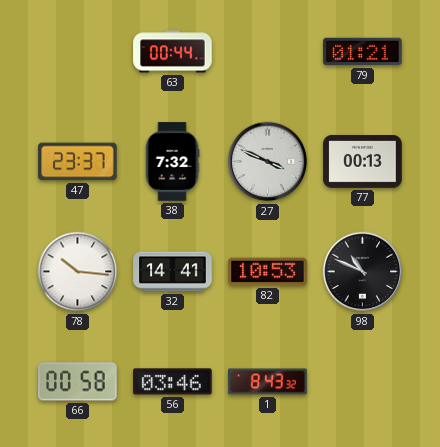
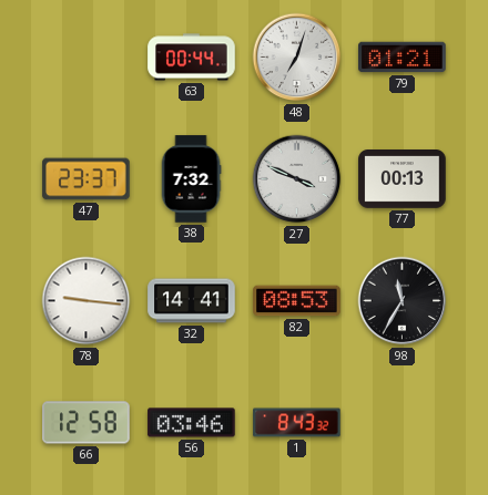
48: none -> 7:03
78: 10:16 -> 9:16
82: 10:53 -> 08:53
98: 10:49 -> 11:35
66: 00:58 -> 12:58
